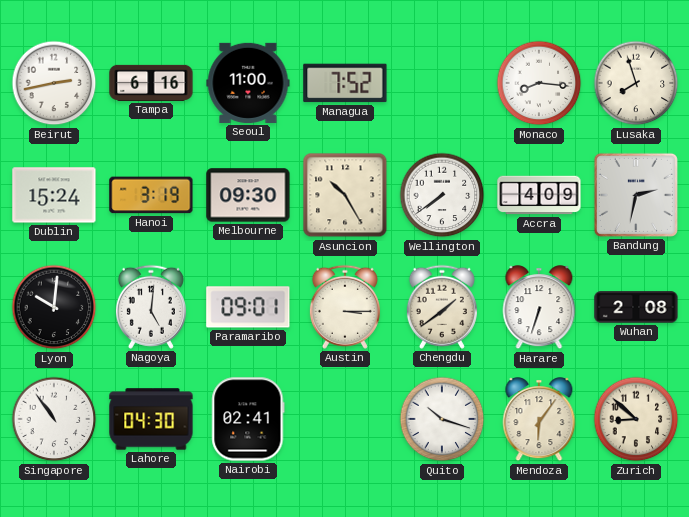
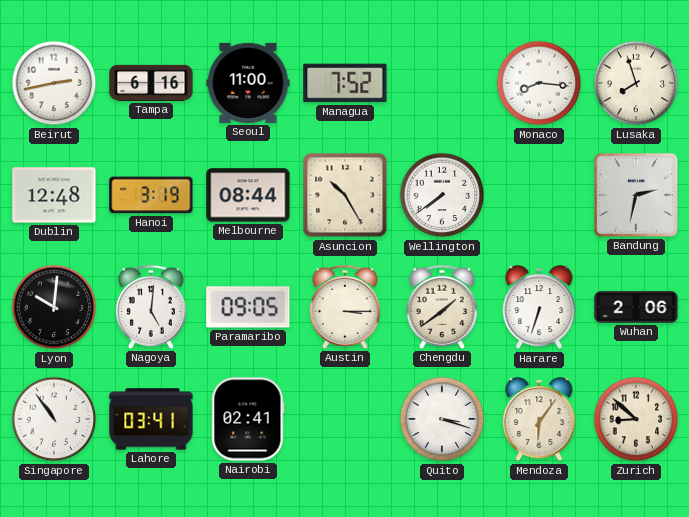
Dublin: 15:24 -> 12:48
Melbourne: 09:30 -> 08:44
Accra: 4:09 -> none
Paramaribo: 09:01 -> 09:05
Wuhan: 2:08 -> 2:06
Lahore: 04:30 -> 03:41
Quito: 10:18 -> 3:18
